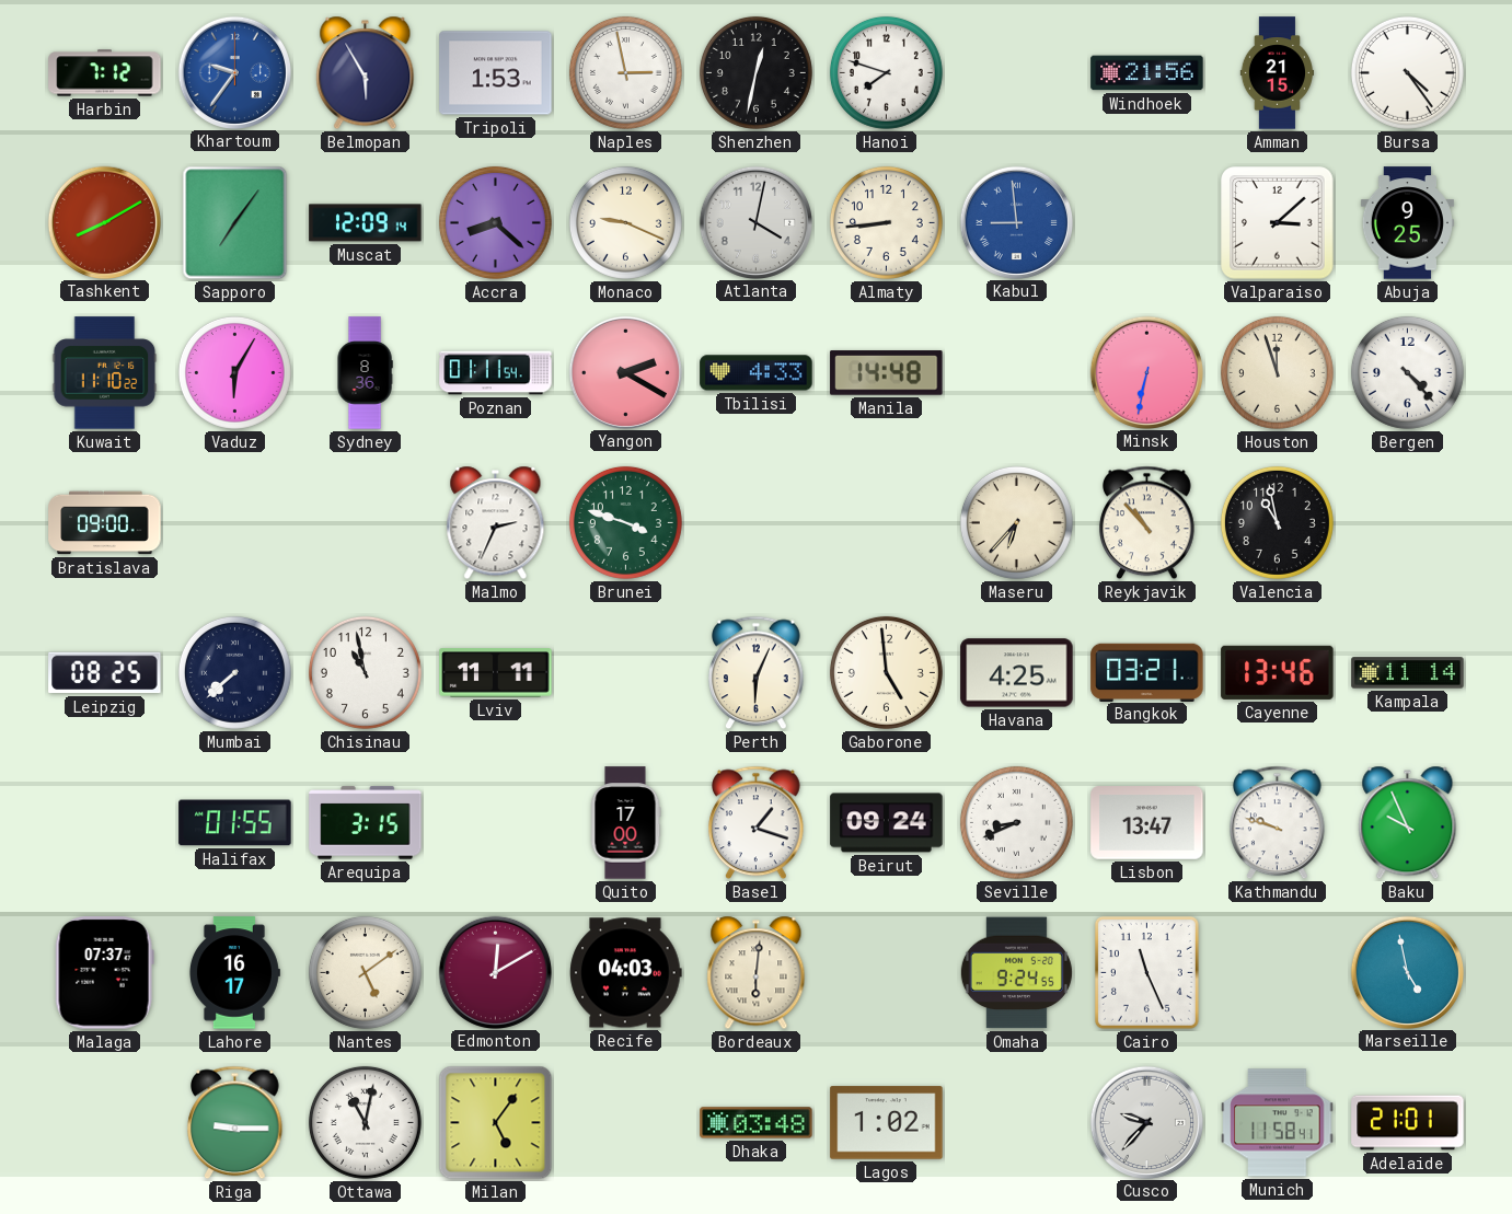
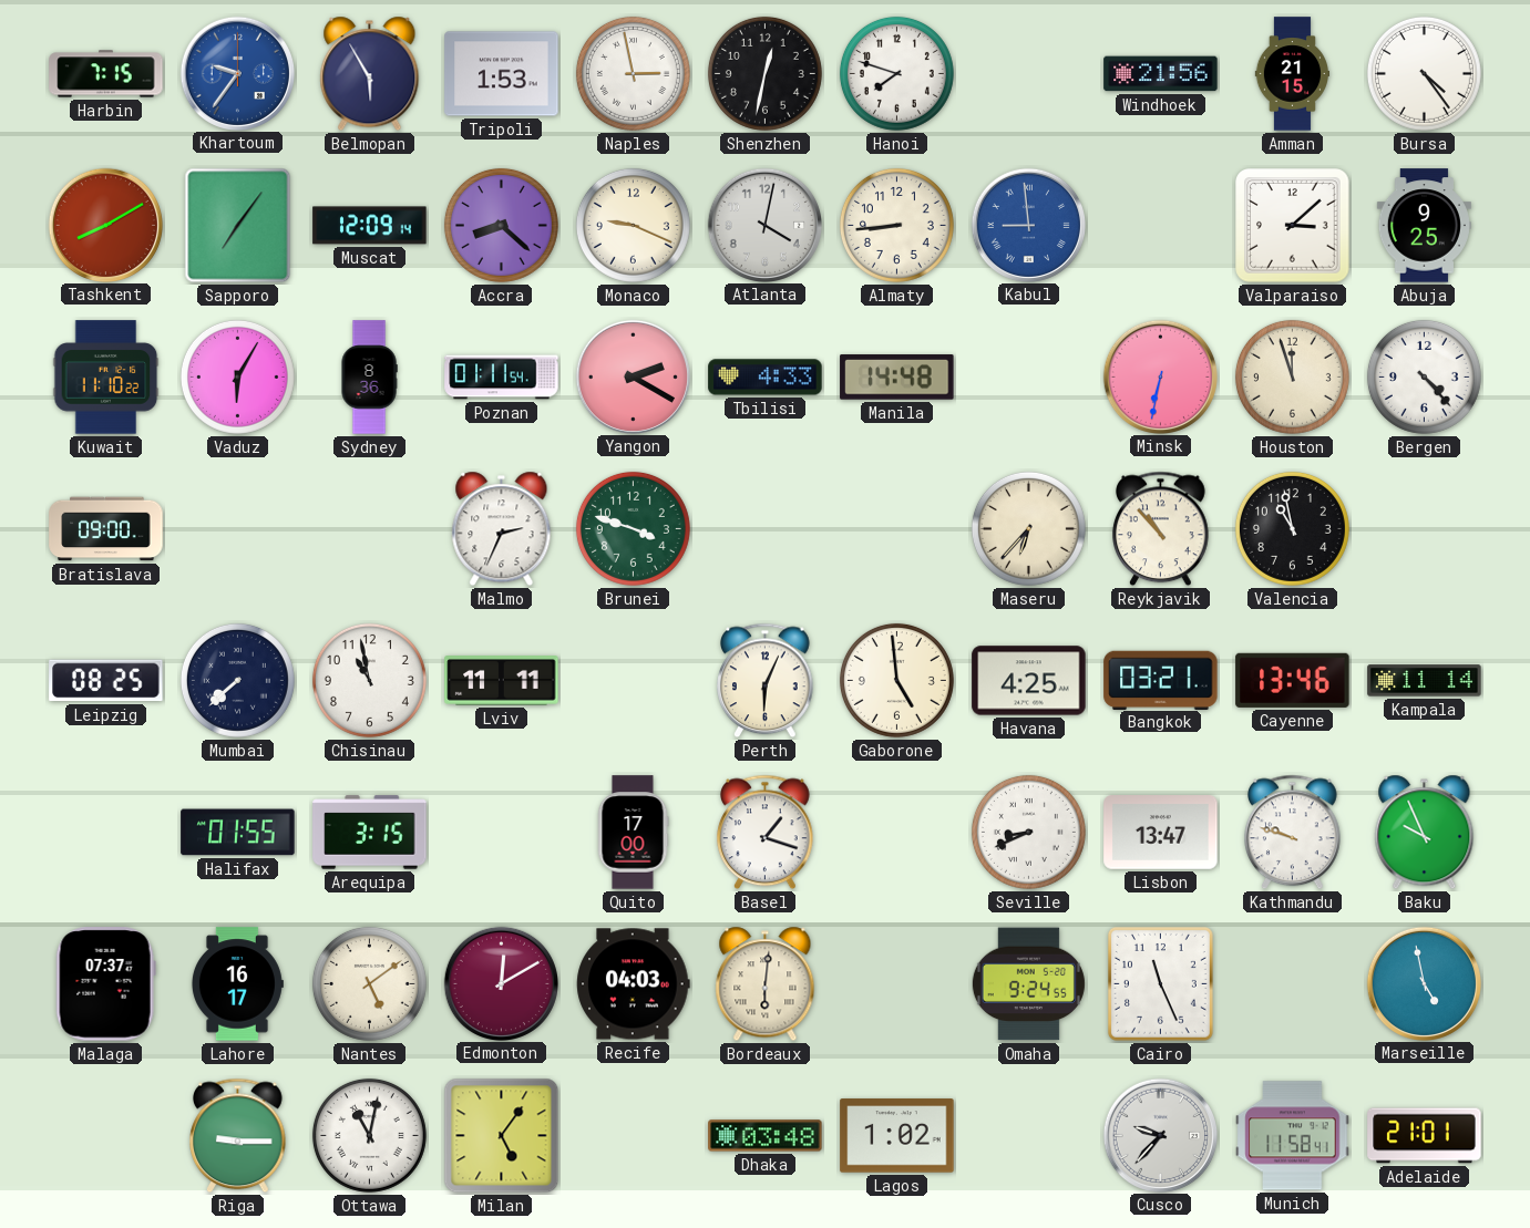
Harbin: 7:12 -> 7:15
Beirut: 09:24 -> none
